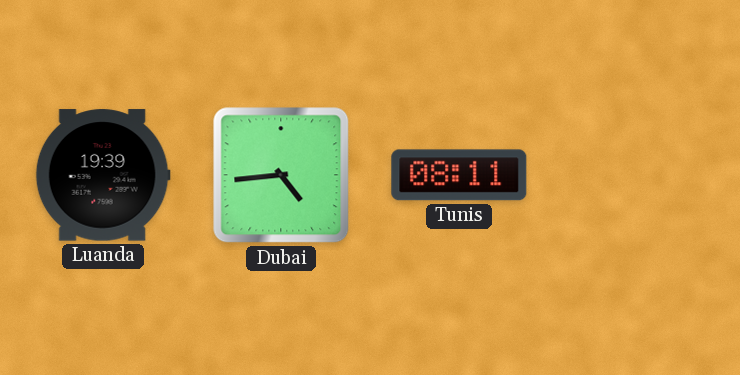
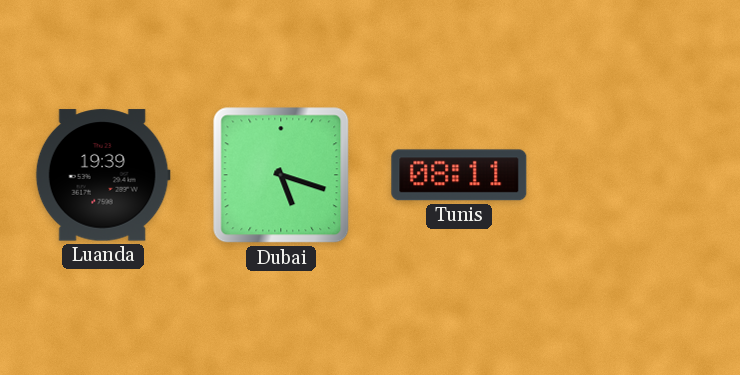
Dubai: 4:44 -> 5:18
